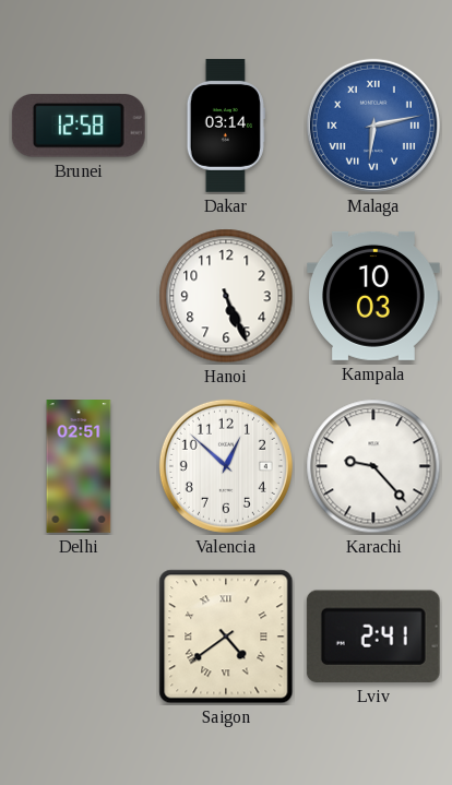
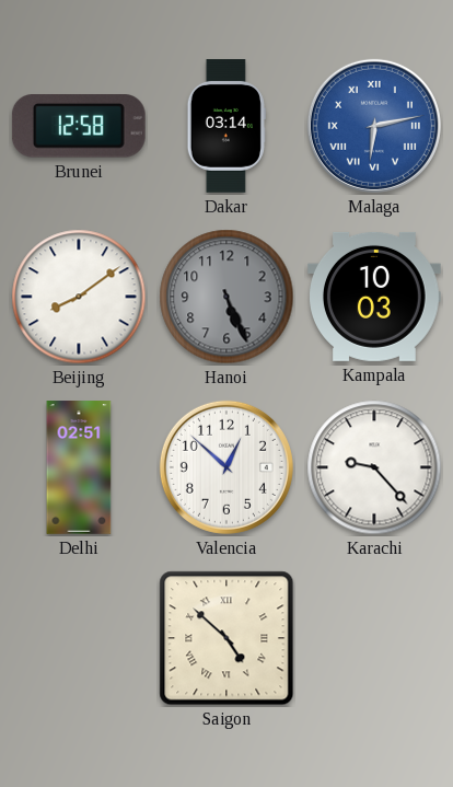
Beijing: none -> 8:09
Hanoi dial: white -> grey
Saigon: 4:39 -> 4:52
Lviv: 2:41 -> none
